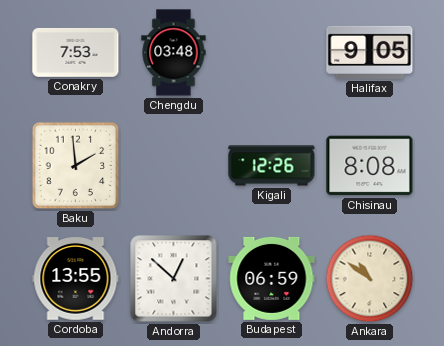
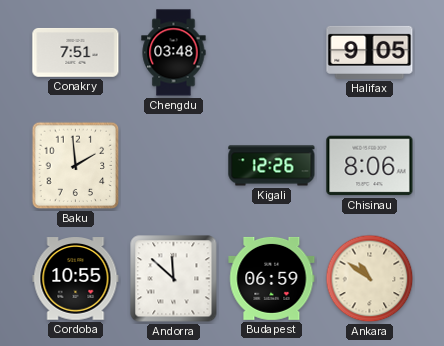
Conakry: 7:53 -> 7:51
Chisinau: 8:08 -> 8:06
Cordoba: 13:55 -> 10:55
Andorra: 12:52 -> 11:52
